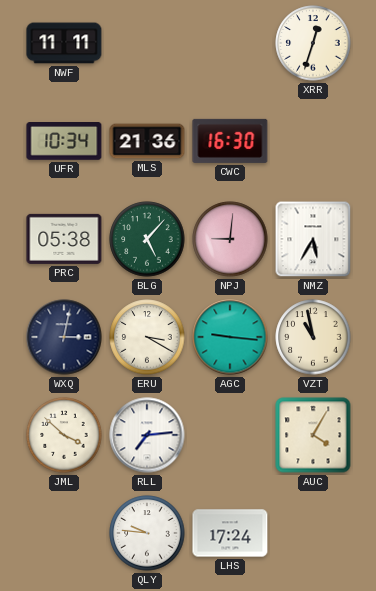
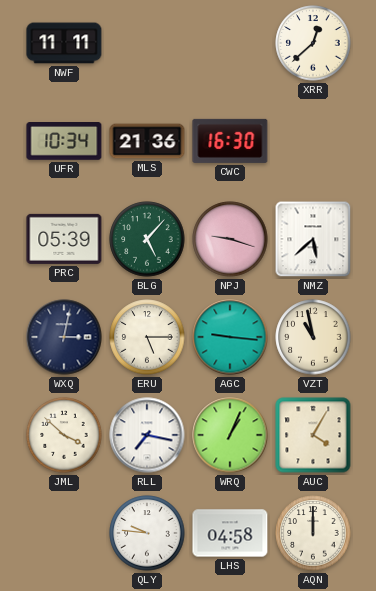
XRR: 12:33 -> 12:38
PRC: 05:38 -> 05:39
NPJ: 9:01 -> 9:18
NMZ: 5:35 -> 5:38
ERU: 3:20 -> 5:15
RLL: 7:14 -> 7:17
WRQ: none -> 1:04
LHS: 17:24 -> 04:58
AQN: none -> 12:00
